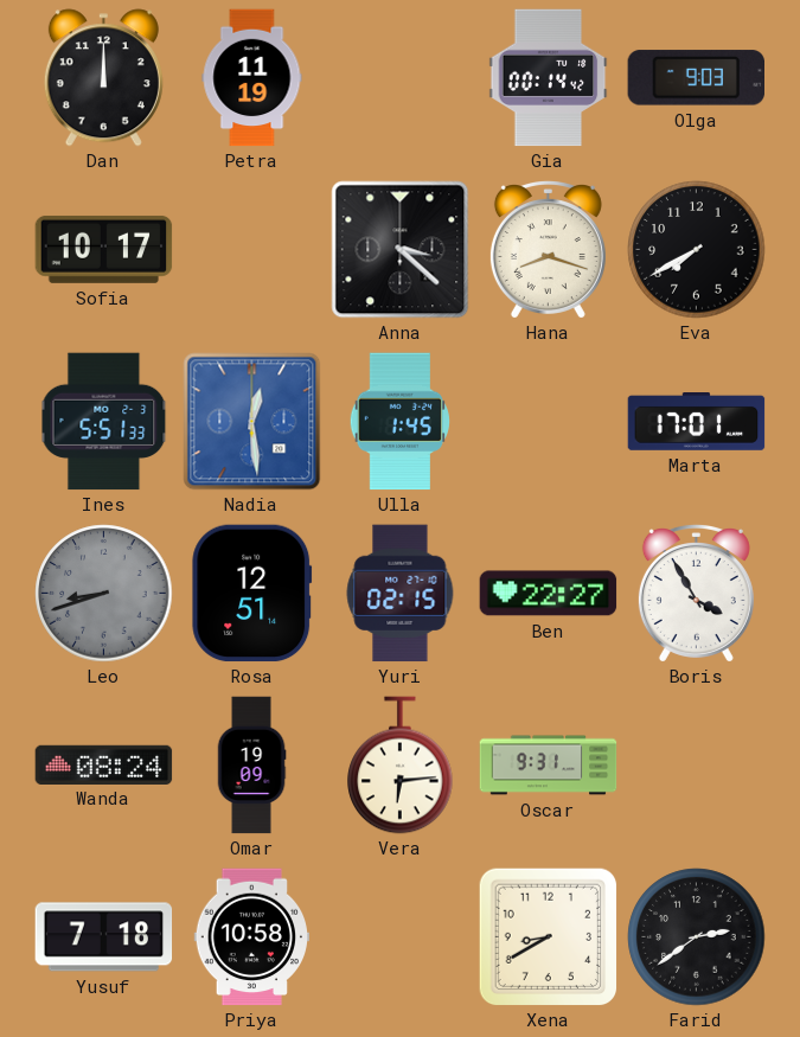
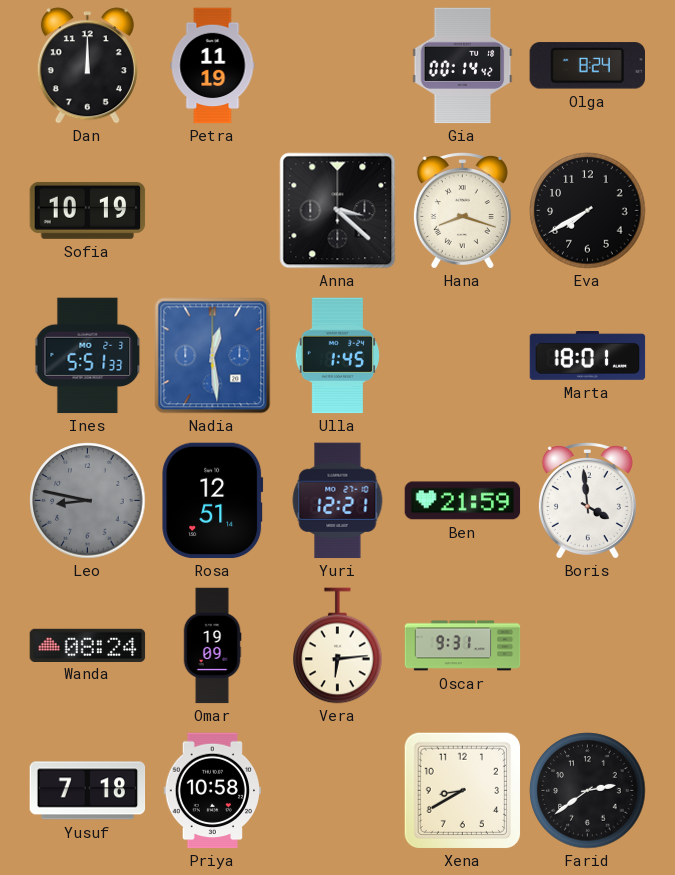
Olga: 9:03 -> 8:24
Sofia: 10:17 -> 10:19
Marta: 17:01 -> 18:01
Leo: 8:42 -> 8:47
Yuri: 02:15 -> 12:21
Ben: 22:27 -> 21:59
Boris: 3:55 -> 3:59
